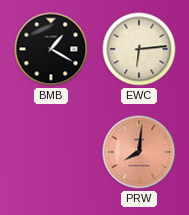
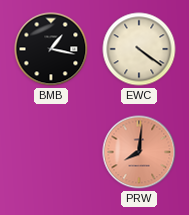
BMB: 1:20 -> 1:17
EWC: 6:14 -> 4:21
